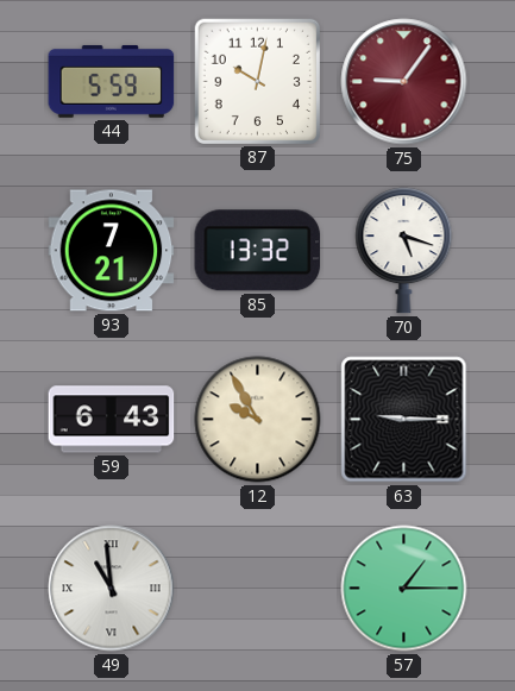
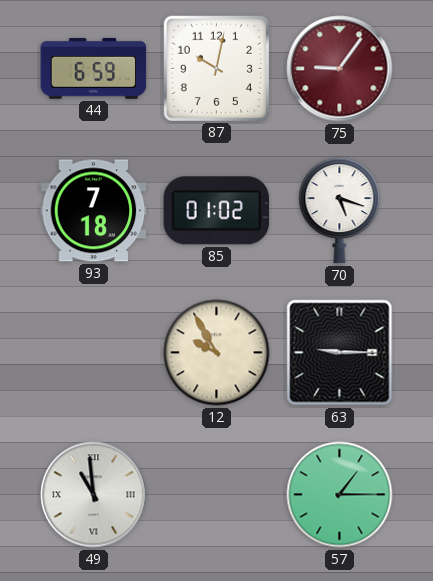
44: 5:59 -> 6:59
93: 7:21 -> 7:18
85: 13:32 -> 01:02
59: 6:43 -> none
